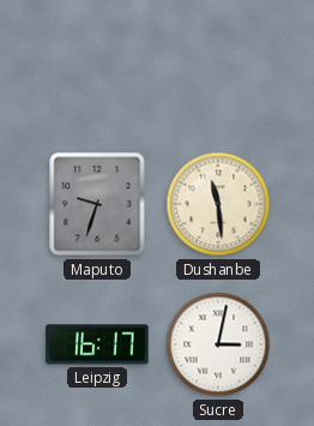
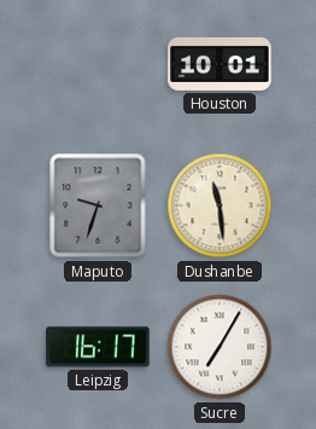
Houston: none -> 10:01
Sucre: 3:02 -> 7:05
